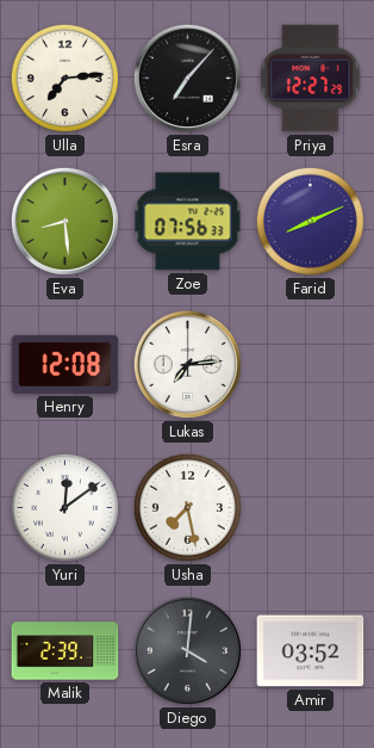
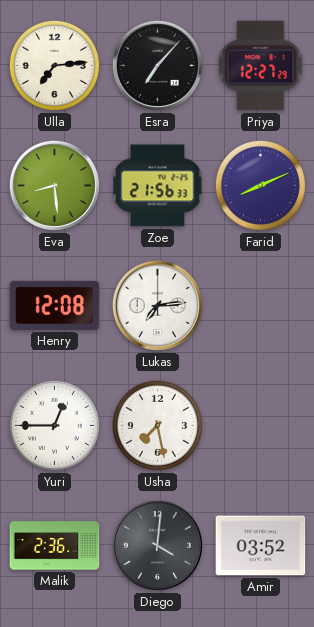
Zoe: 07:56 -> 21:56
Yuri: 12:09 -> 12:45
Malik: 2:39 -> 2:36
